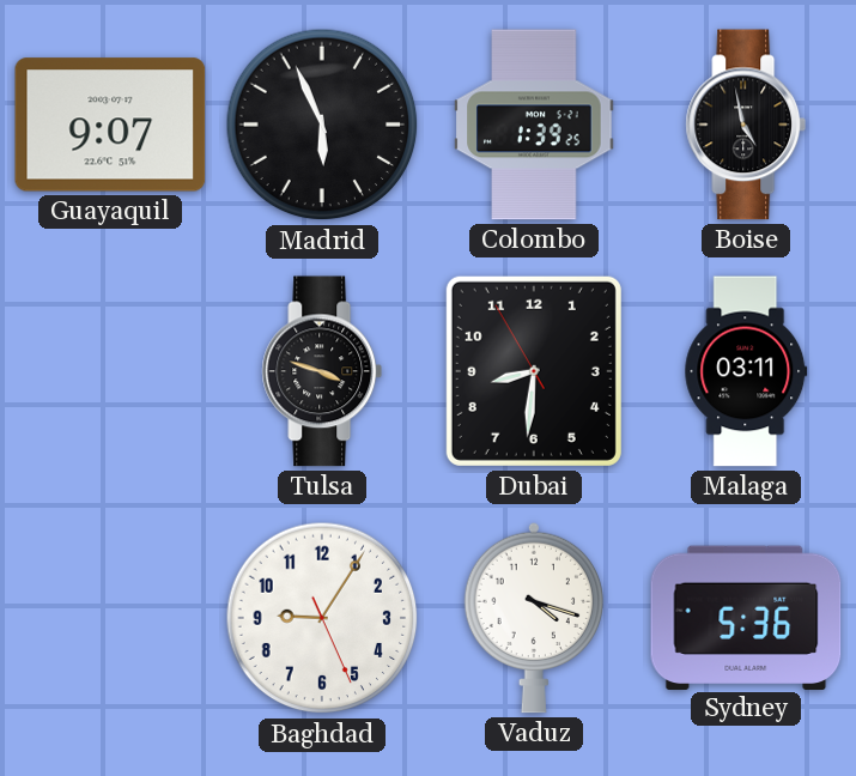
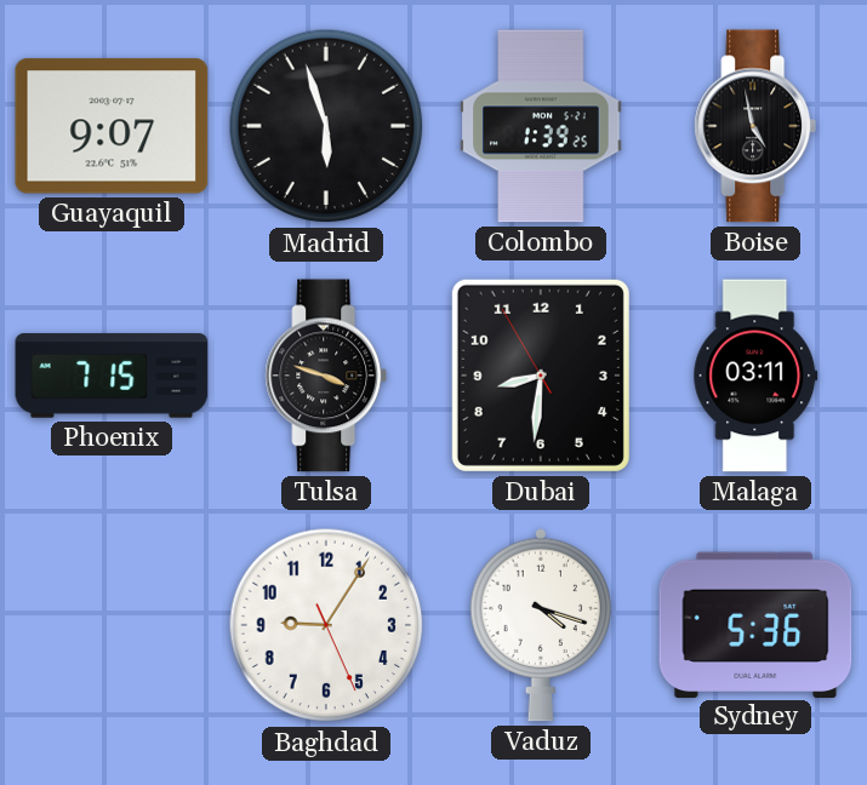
Madrid: 5:56 -> 5:57
Phoenix: none -> 7:15
